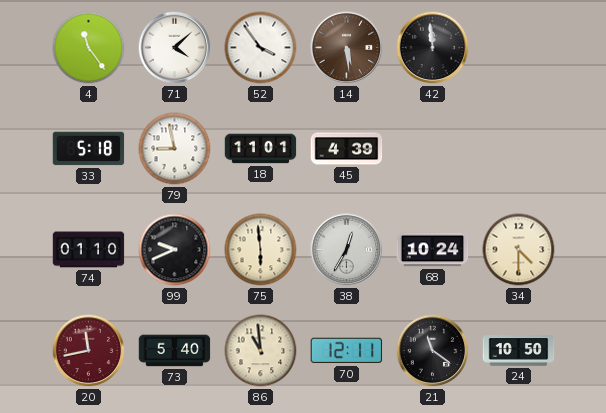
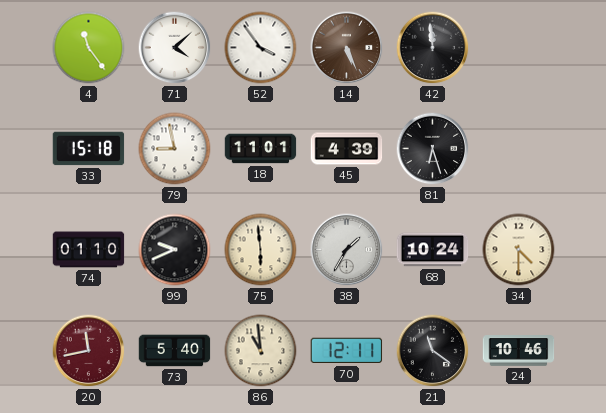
14: 5:29 -> 5:26
33: 5:18 -> 15:18
81: none -> 6:27
38: 12:35 -> 1:35
24: 10:50 -> 10:46
